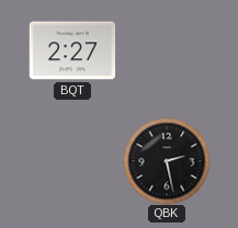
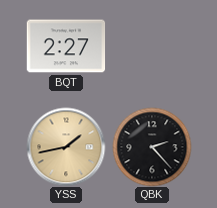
YSS: none -> 1:43
QBK: 2:28 -> 2:23
